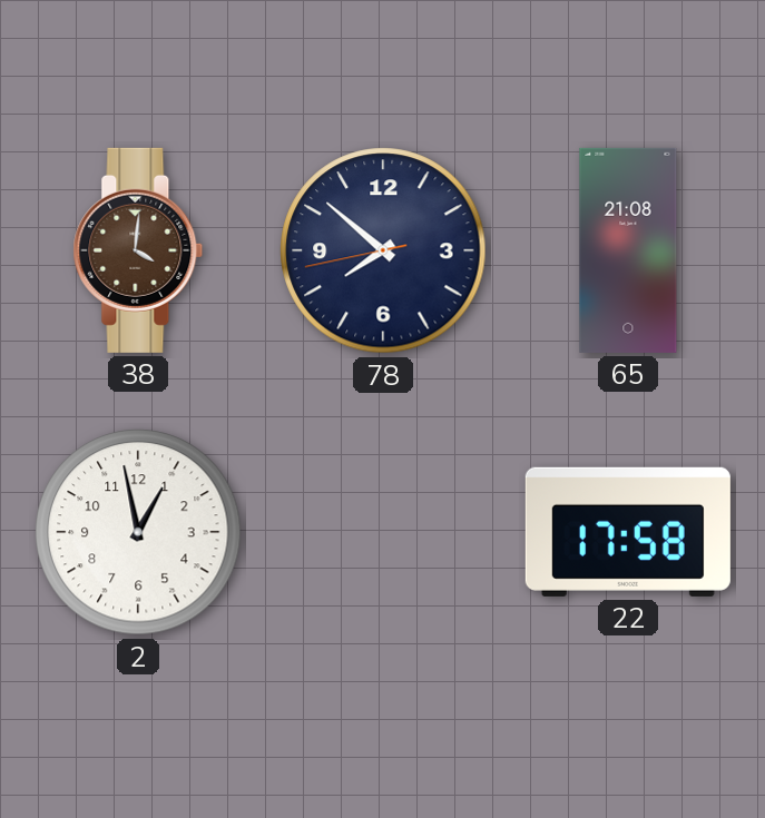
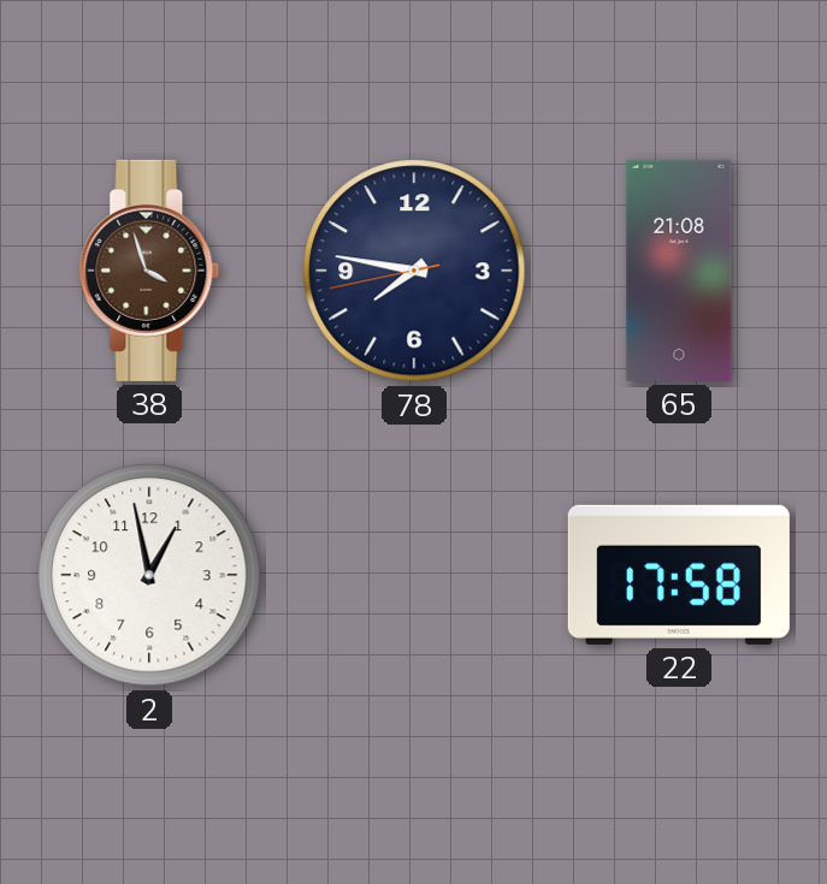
38: 4:01 -> 3:57
78: 7:51 -> 7:46
